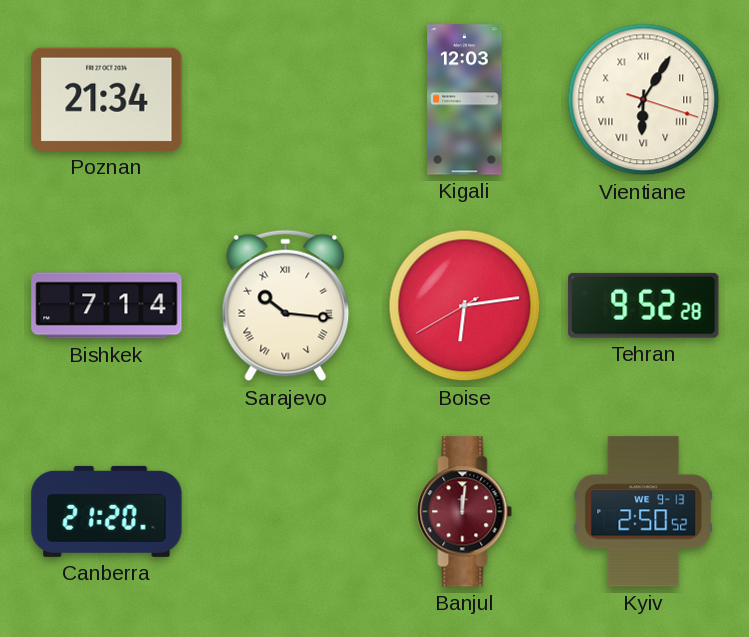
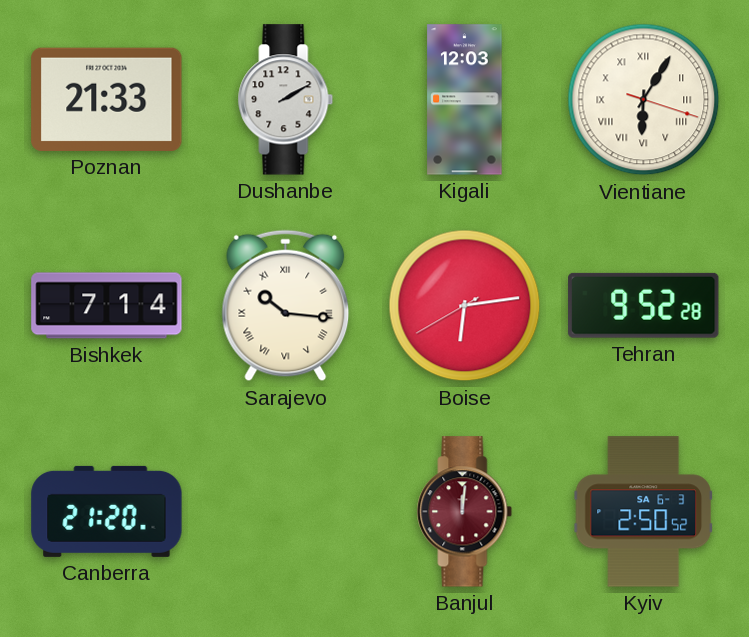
Poznan: 21:34 -> 21:33
Dushanbe: none -> 2:10
Kyiv date: WE 9-13 -> SA 6-3
